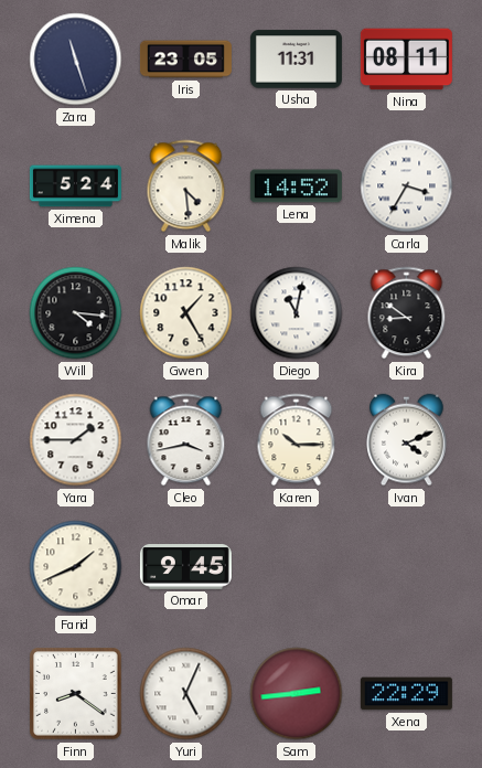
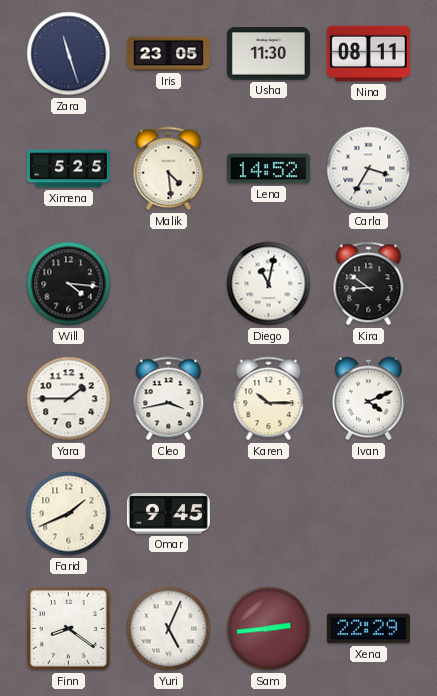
Usha: 11:31 -> 11:30
Ximena: 5:24 -> 5:25
Gwen: 1:25 -> none
